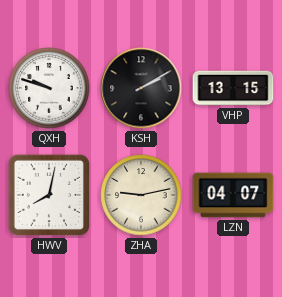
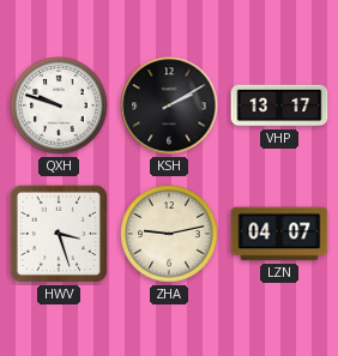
VHP: 13:15 -> 13:17
HWV: 8:02 -> 3:27
